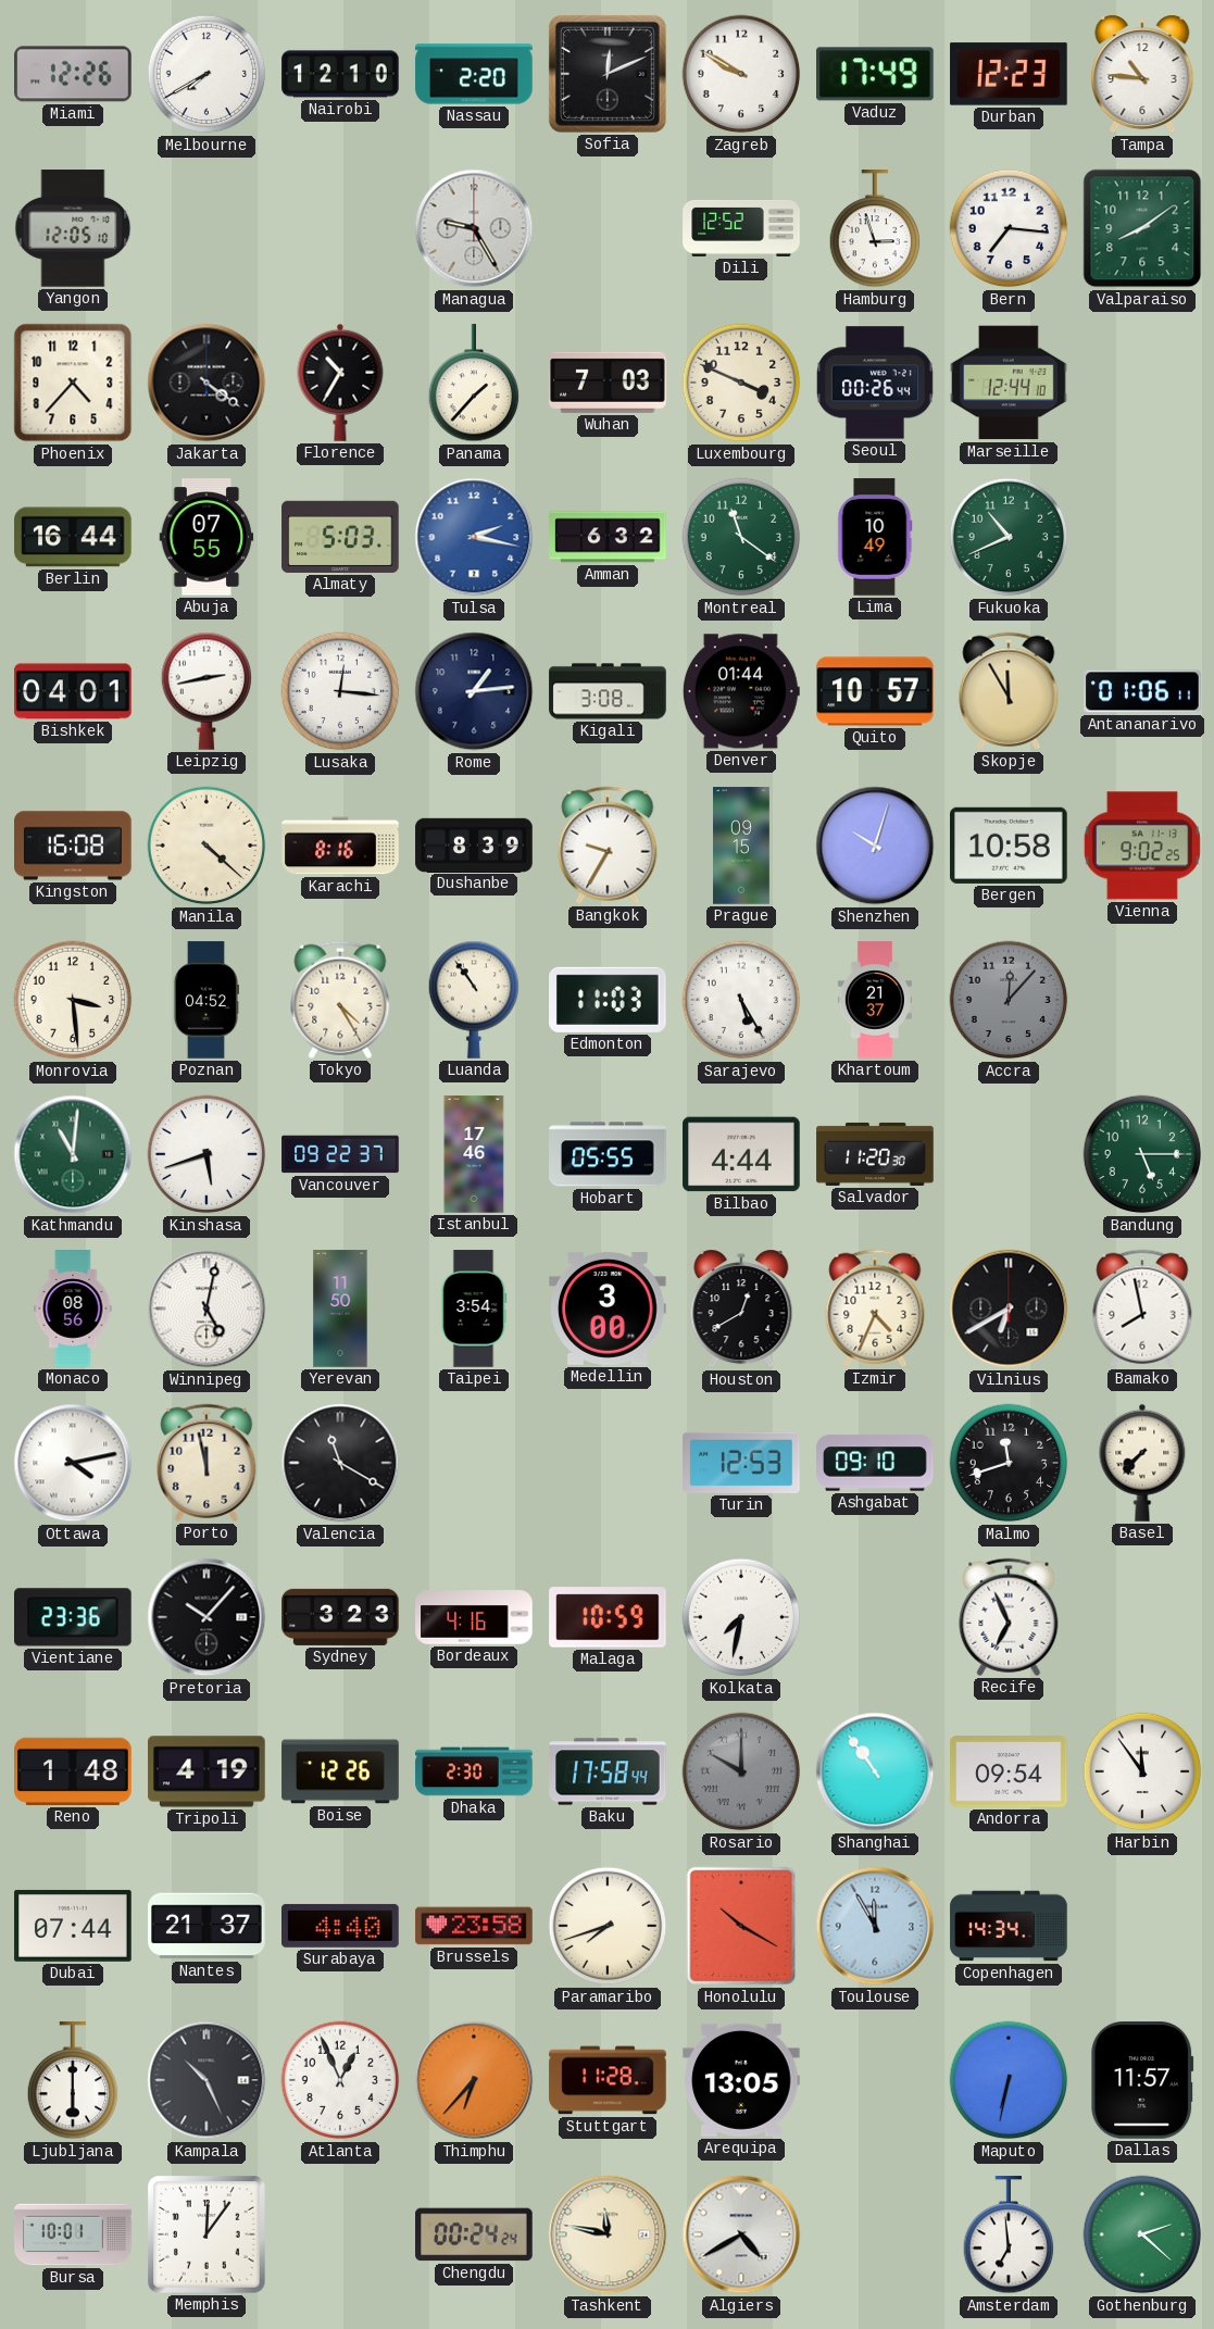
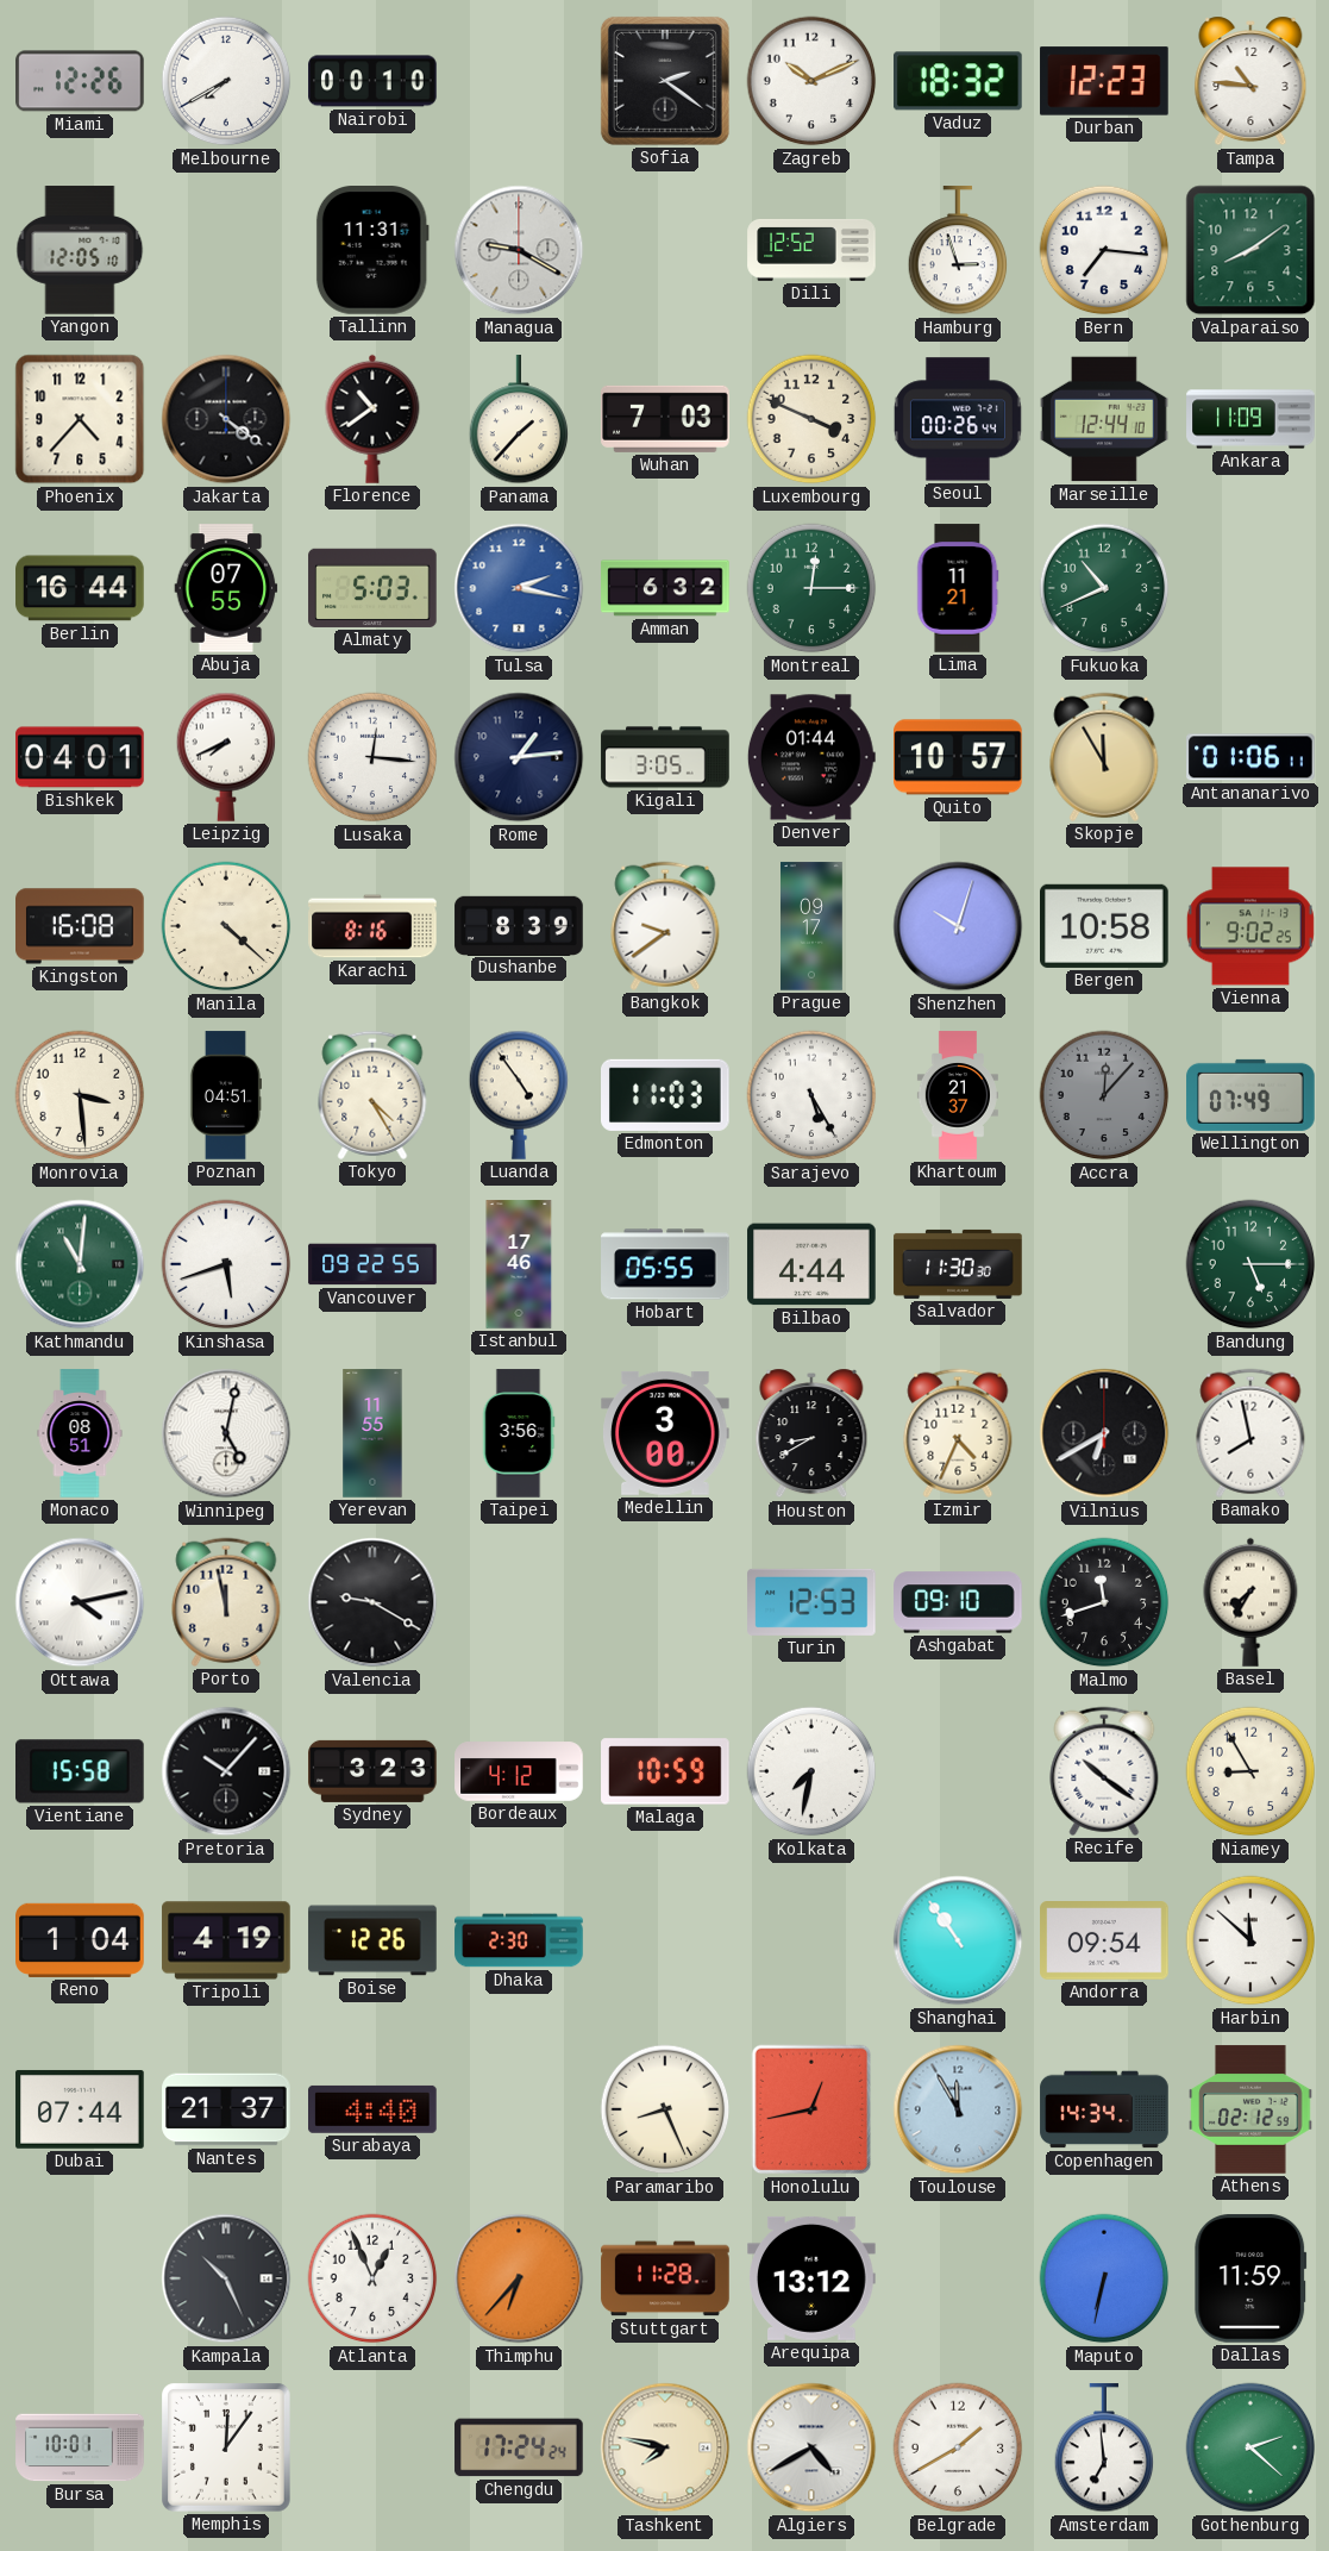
Nairobi: 12:10 -> 00:10
Nassau: 2:20 -> none
Sofia: 12:11 -> 2:21
Zagreb: 9:50 -> 10:11
Vaduz: 17:49 -> 18:32
Tallinn: none -> 11:31
Managua: 9:25 -> 9:20
Florence: 10:35 -> 10:39
Ankara: none -> 11:09
Montreal: 11:21 -> 12:15
Lima: 10:49 -> 11:21
Leipzig: 2:43 -> 7:41
Kigali: 3:08 -> 3:05
Bangkok: 9:35 -> 9:39
Prague: 09:15 -> 09:17
Poznan: 04:52 -> 04:51
Luanda: 10:54 -> 4:54
Wellington: none -> 07:49
Vancouver: 09:22:37 -> 09:22:55
Salvador: 11:20 -> 11:30
Monaco: 08:56 -> 08:51
Yerevan: 11:50 -> 11:55
Taipei: 3:54 -> 3:56
Houston: 12:40 -> 8:40
Valencia: 11:20 -> 9:20
Basel: 7:37 -> 7:35
Vientiane: 23:36 -> 15:58
Bordeaux: 4:16 -> 4:12
Recife: 6:56 -> 10:21
Niamey: none -> 8:55
Reno: 1:48 -> 1:04
Baku: 17:58 -> none
Rosario: 10:00 -> none
Harbin: 11:54 -> 11:52
Brussels: 23:58 -> none
Paramaribo: 7:42 -> 8:26
Honolulu: 10:20 -> 12:43
Athens: none -> 02:12
Ljubljana: 6:00 -> none
Arequipa: 13:05 -> 13:12
Dallas: 11:57 -> 11:59
Chengdu: 00:24 -> 17:24
Tashkent: 11:47 -> 7:47
Belgrade: none -> 1:40
